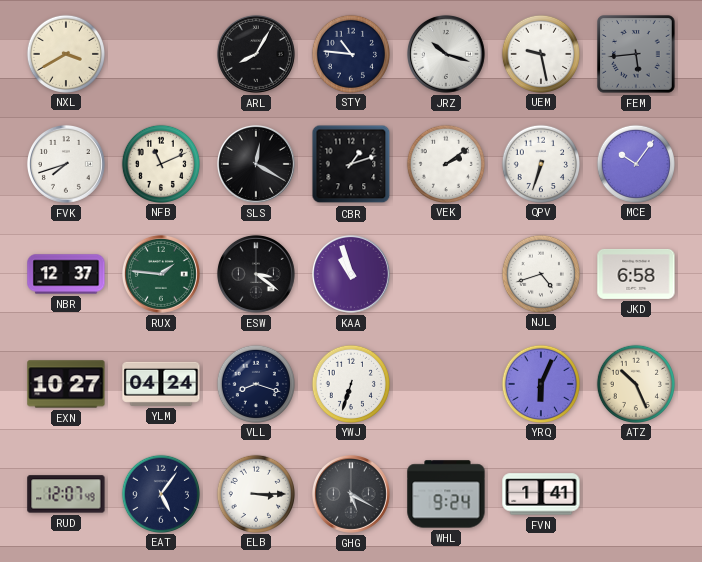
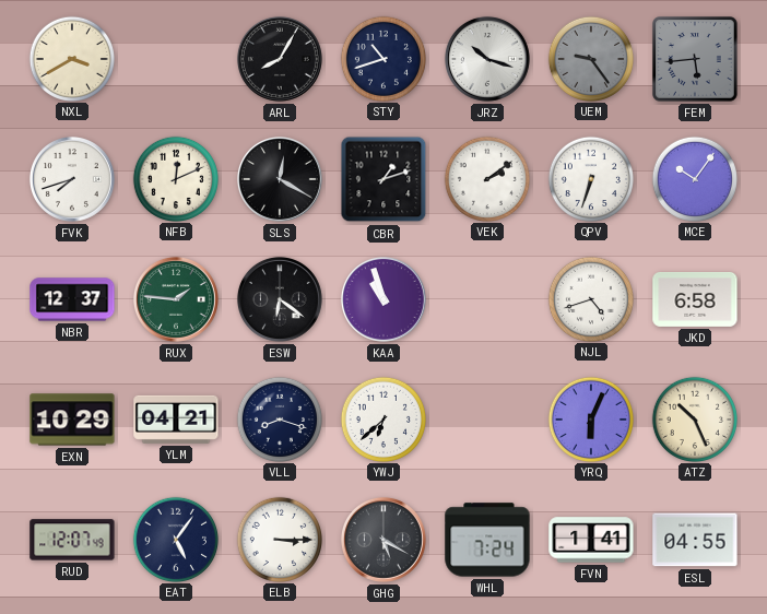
STY: 10:46 -> 10:42
UEM: 9:28 -> 9:24
UEM dial: white -> grey
NFB: 11:11 -> 12:11
ESW: 3:21 -> 6:21
EXN: 10:27 -> 10:29
YLM: 04:24 -> 04:21
YWJ: 6:33 -> 6:38
WHL: 9:24 -> 7:24
ESL: none -> 04:55
